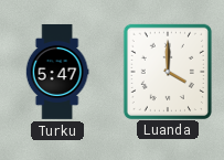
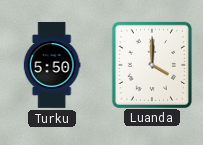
Turku: 5:47 -> 5:50
